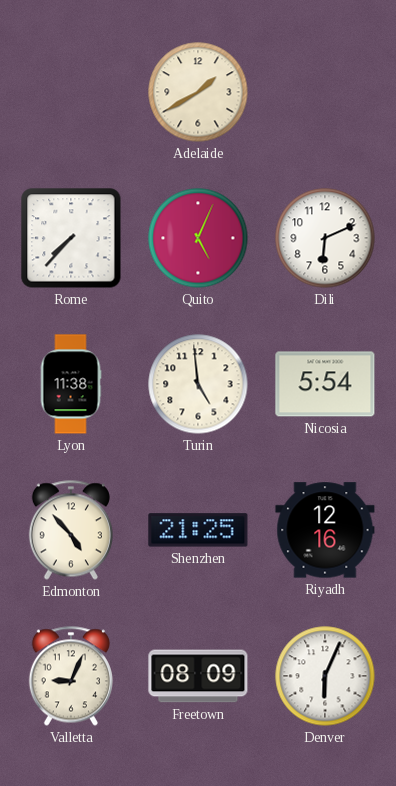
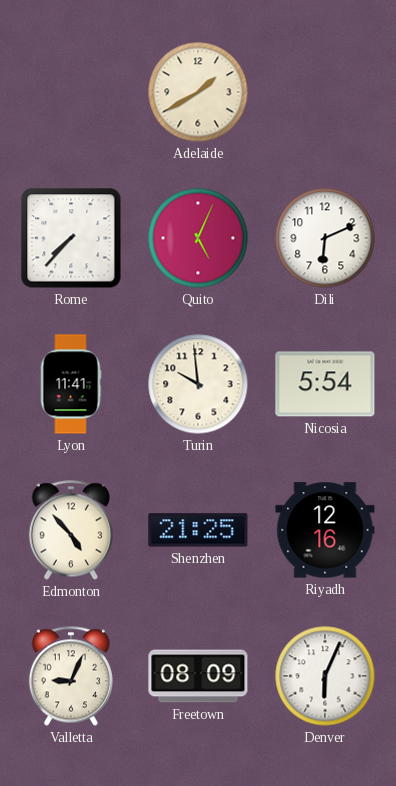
Lyon: 11:38 -> 11:41
Turin: 4:59 -> 9:59
